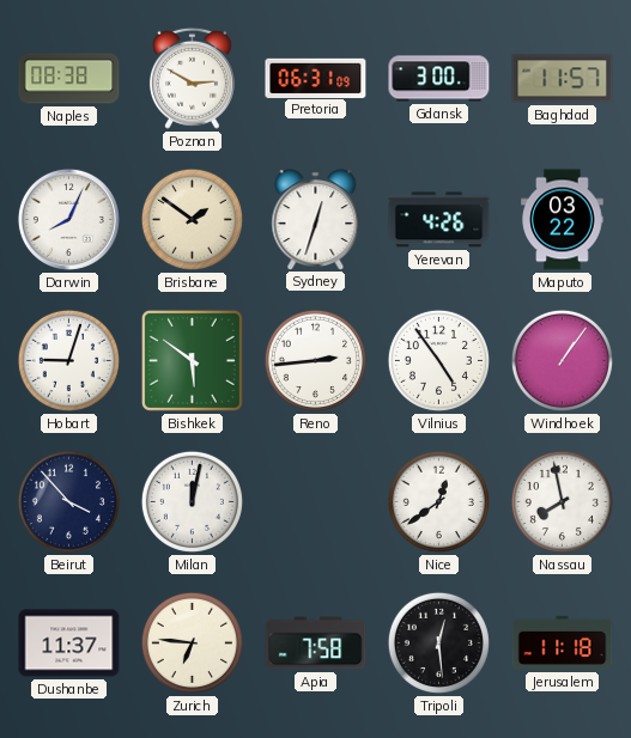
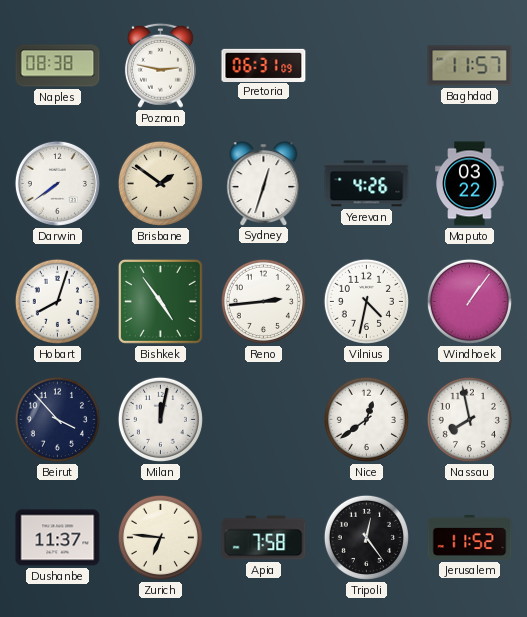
Poznan: 2:50 -> 2:47
Gdansk: 3:00 -> none
Darwin: 8:04 -> 7:39
Hobart: 9:03 -> 8:03
Bishkek: 5:51 -> 4:54
Vilnius: 4:54 -> 4:32
Tripoli: 12:29 -> 12:24
Jerusalem: 11:18 -> 11:52
